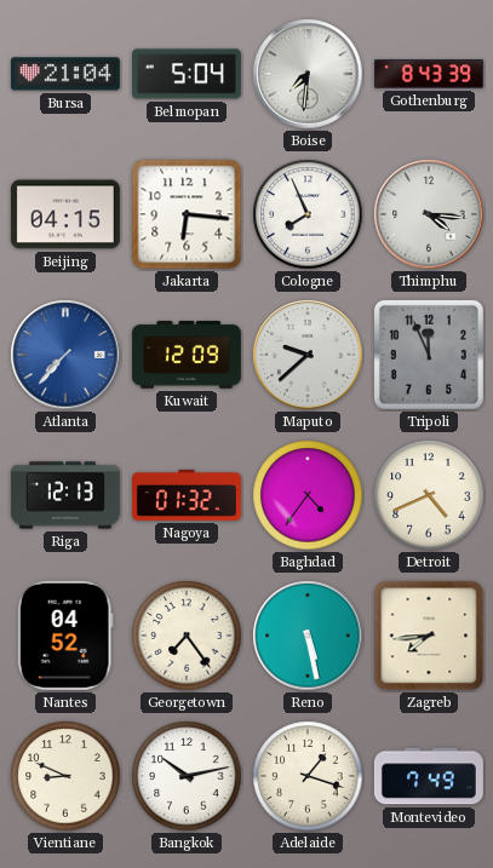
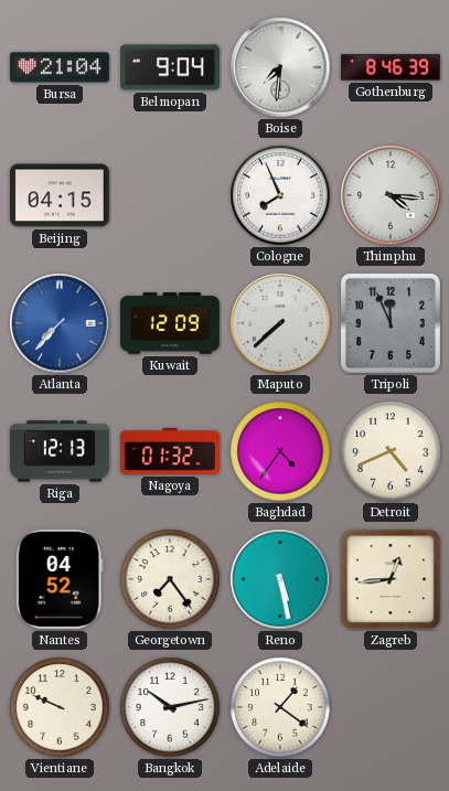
Belmopan: 5:04 -> 9:04
Gothenburg: 8:43 -> 8:46
Jakarta: 6:16 -> none
Maputo: 9:38 -> 7:38
Zagreb: 7:44 -> 12:44
Vientiane: 8:49 -> 9:49
Adelaide: 1:18 -> 1:21
Montevideo: 7:49 -> none
